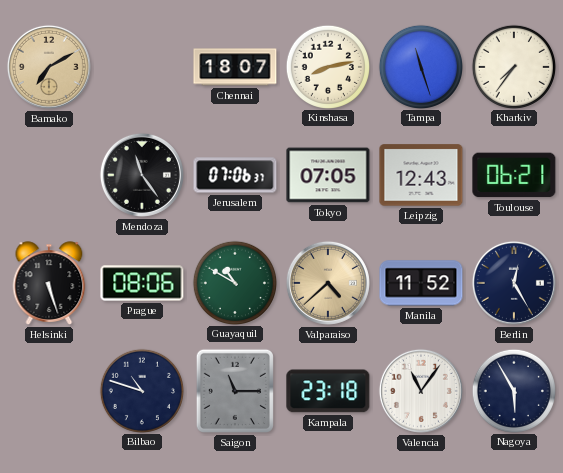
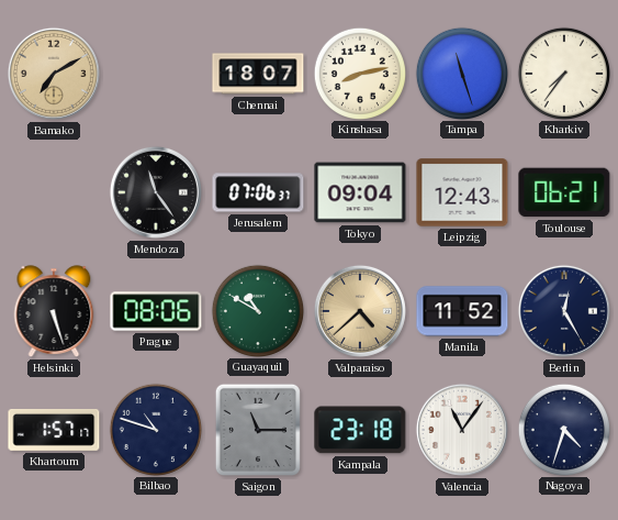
Tokyo: 07:05 -> 09:04
Khartoum: none -> 1:57
Nagoya: 5:55 -> 4:33
